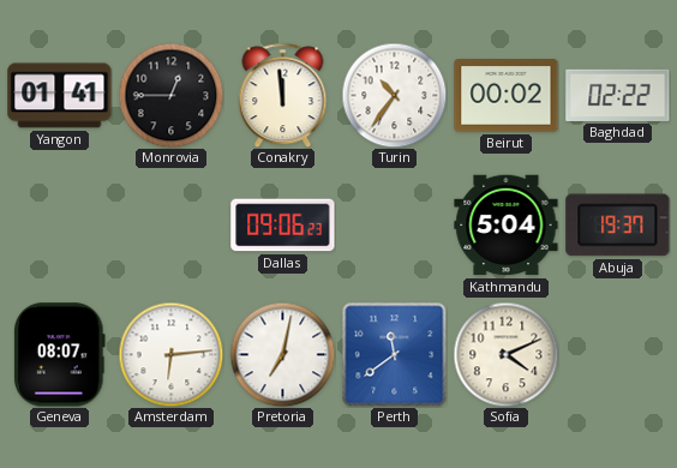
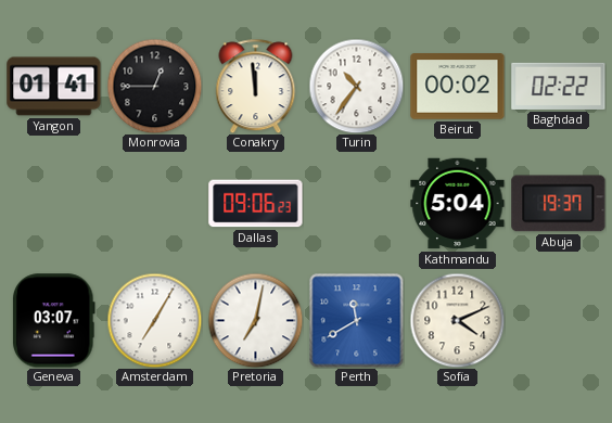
Geneva: 08:07 -> 03:07
Amsterdam: 6:14 -> 7:05
Perth: 11:39 -> 11:40
